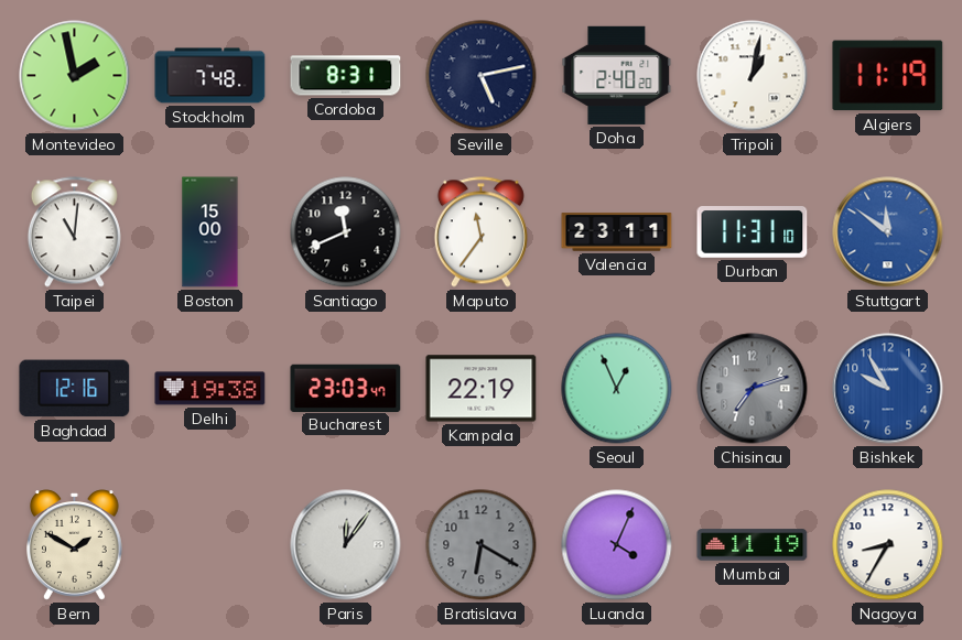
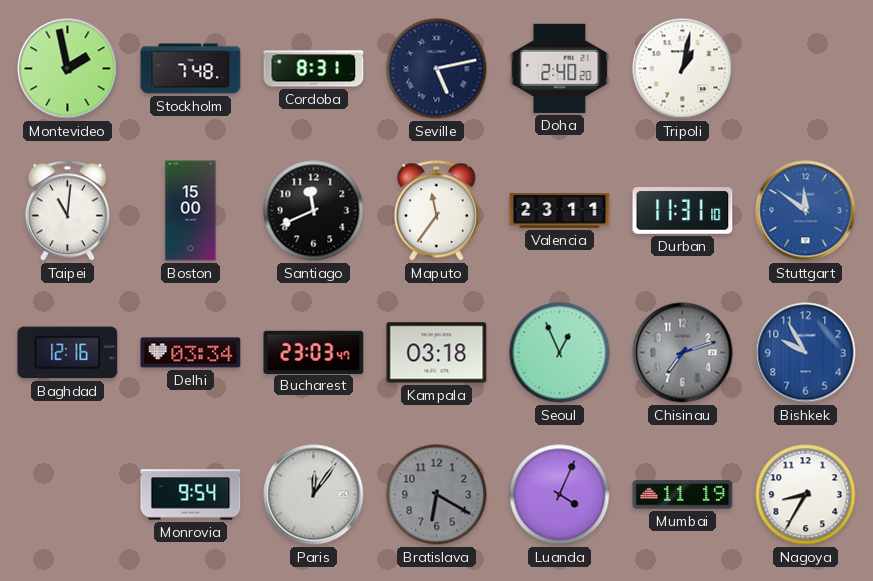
Algiers: 11:19 -> none
Delhi: 19:38 -> 03:34
Kampala: 22:19 -> 03:18
Bern: 1:50 -> none
Monrovia: none -> 9:54
